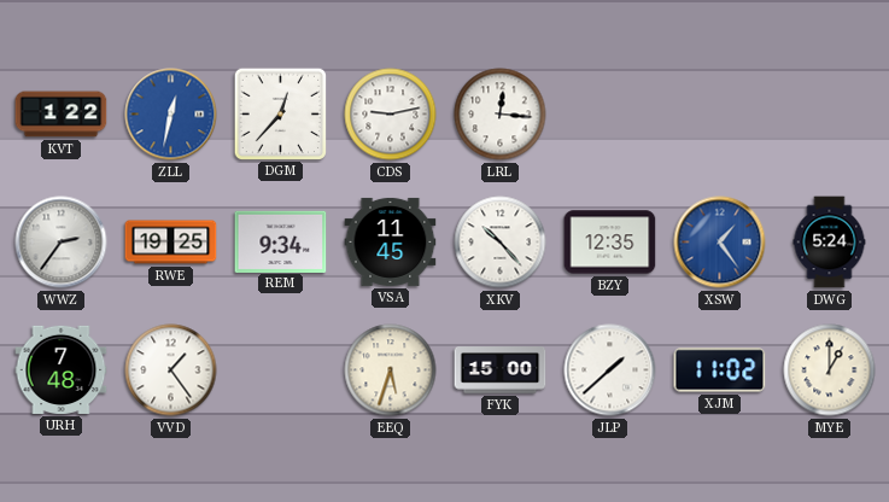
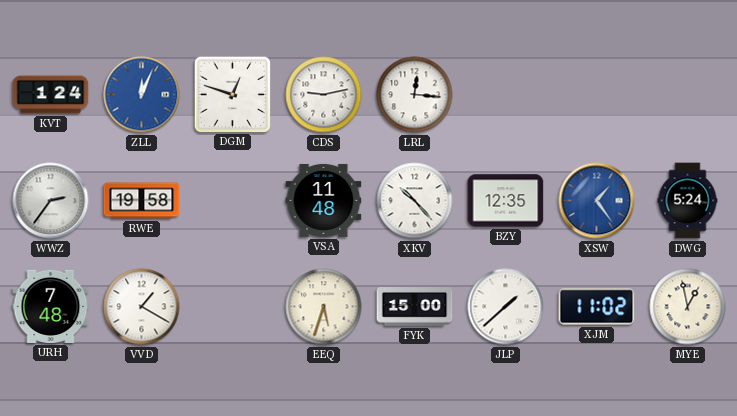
KVT: 1:22 -> 1:24
ZLL: 12:32 -> 12:04
DGM: 12:37 -> 12:48
RWE: 19:25 -> 19:58
REM: 9:34 -> none
VSA: 11:45 -> 11:48
VVD: 1:24 -> 1:20
MYE: 1:00 -> 12:58
